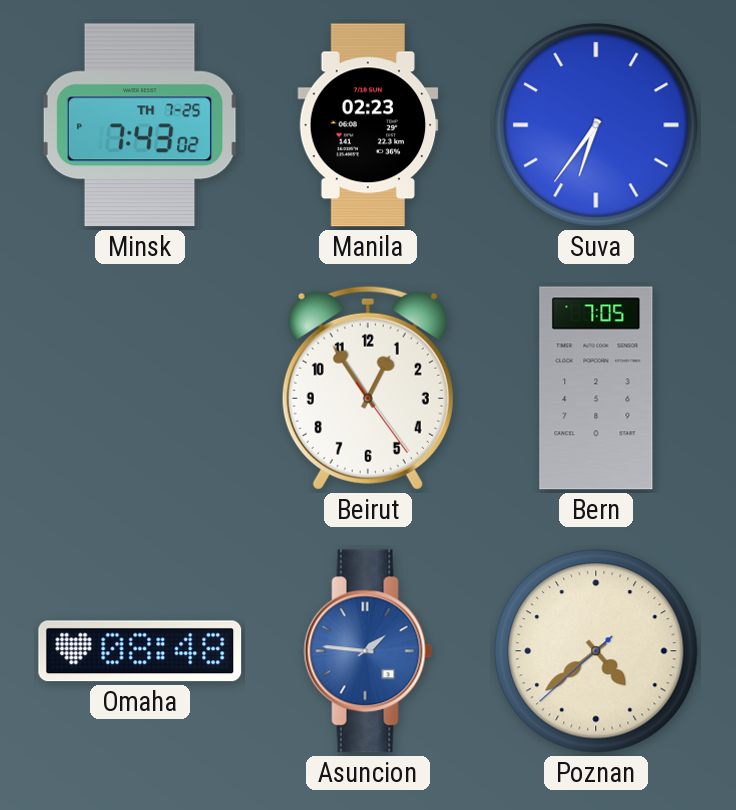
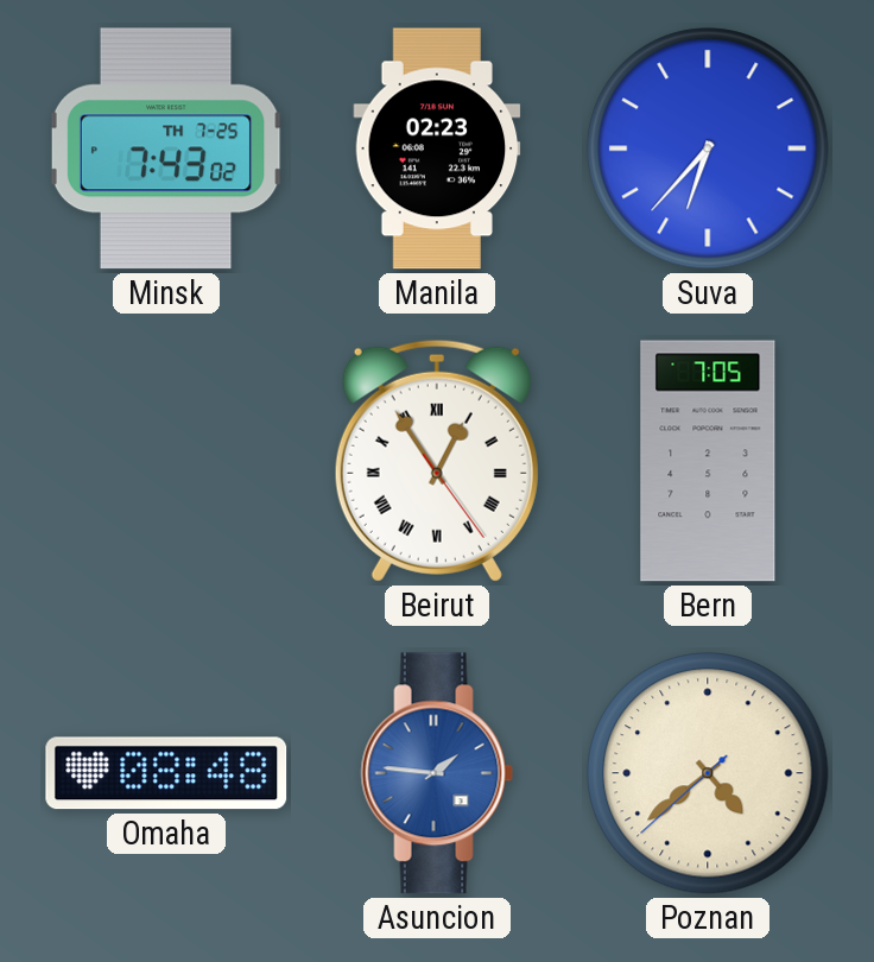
Suva: 6:36 -> 6:37
Beirut numerals: Arabic -> Roman
